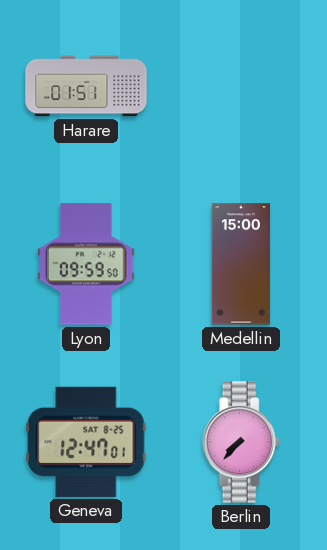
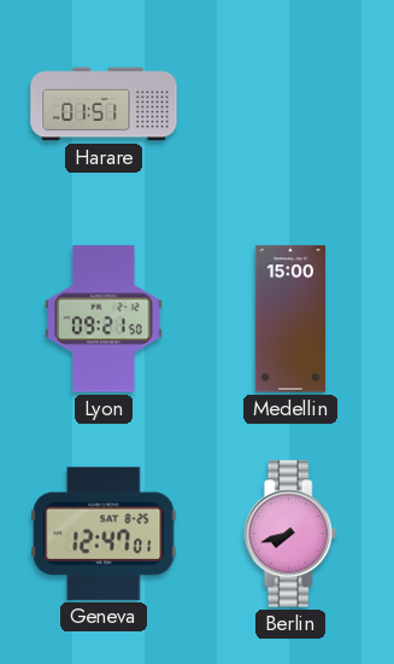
Lyon: 09:59 -> 09:21
Berlin: 7:37 -> 7:42
